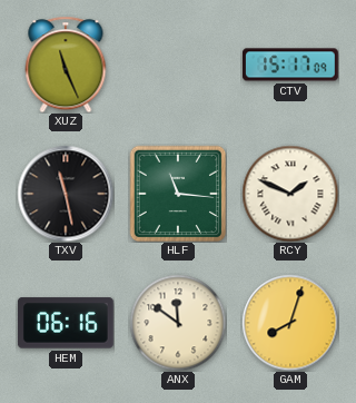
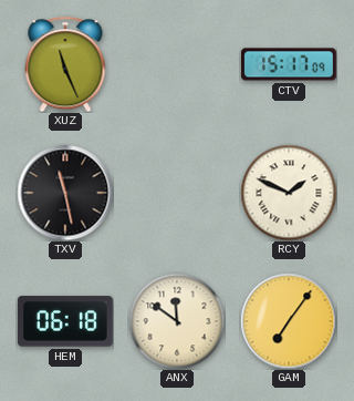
HLF: 11:16 -> none
HEM: 06:16 -> 06:18
GAM: 8:03 -> 7:06
